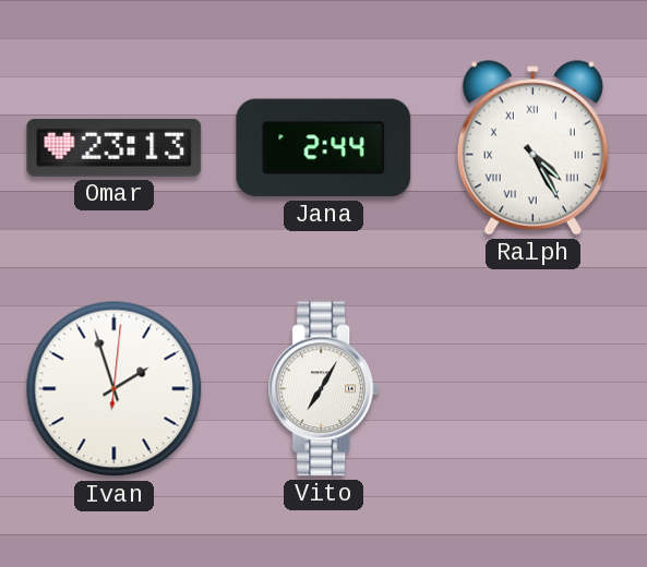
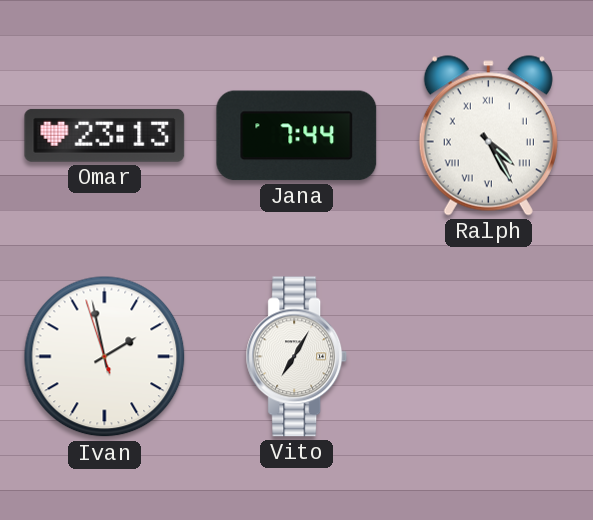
Jana: 2:44 -> 7:44
Ivan: 1:57:01 -> 1:57:57
